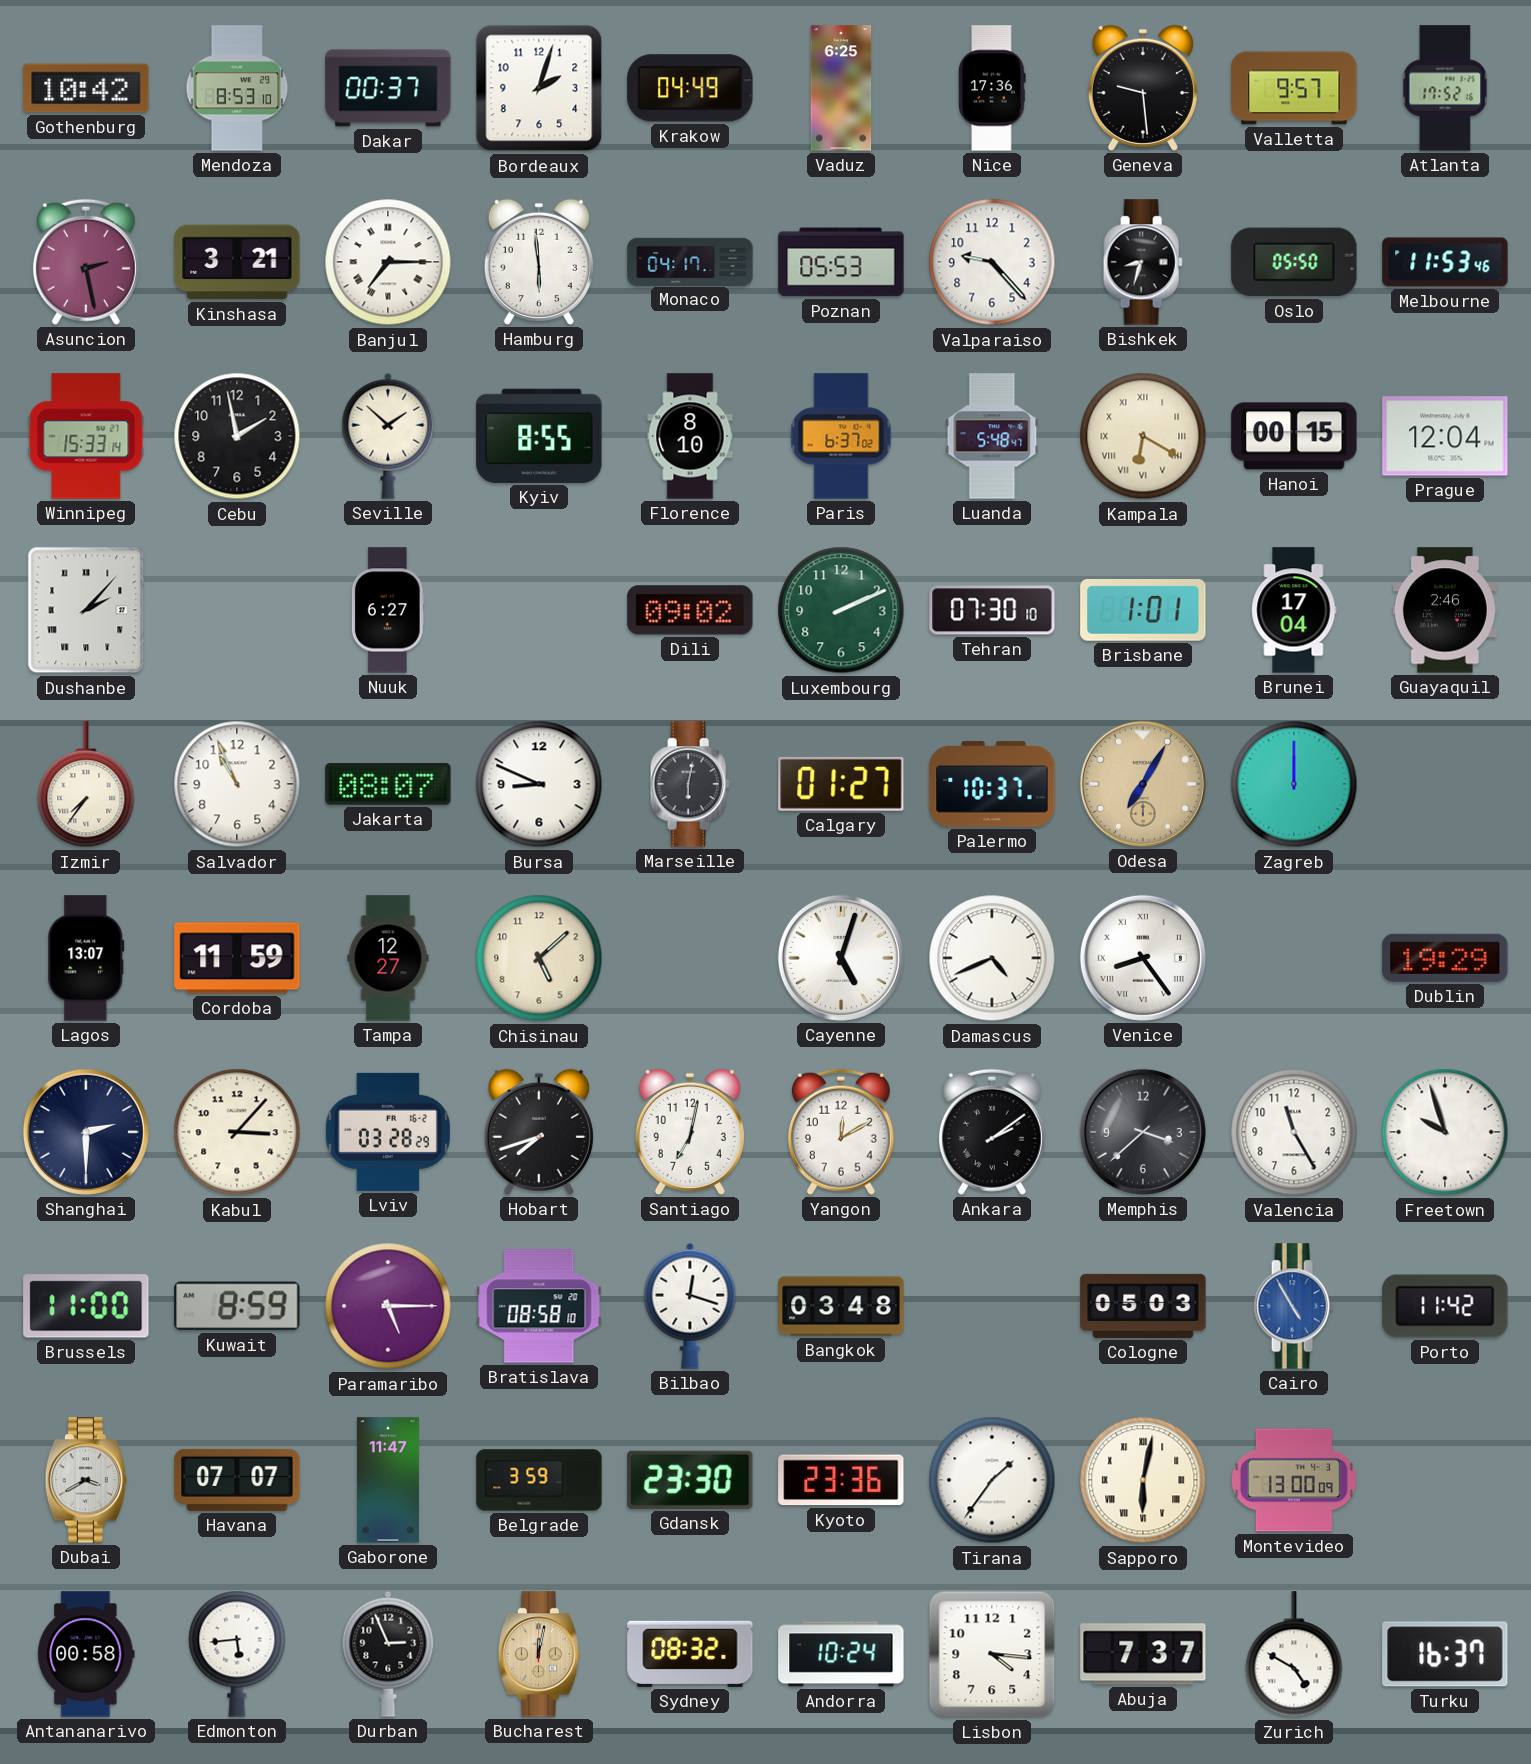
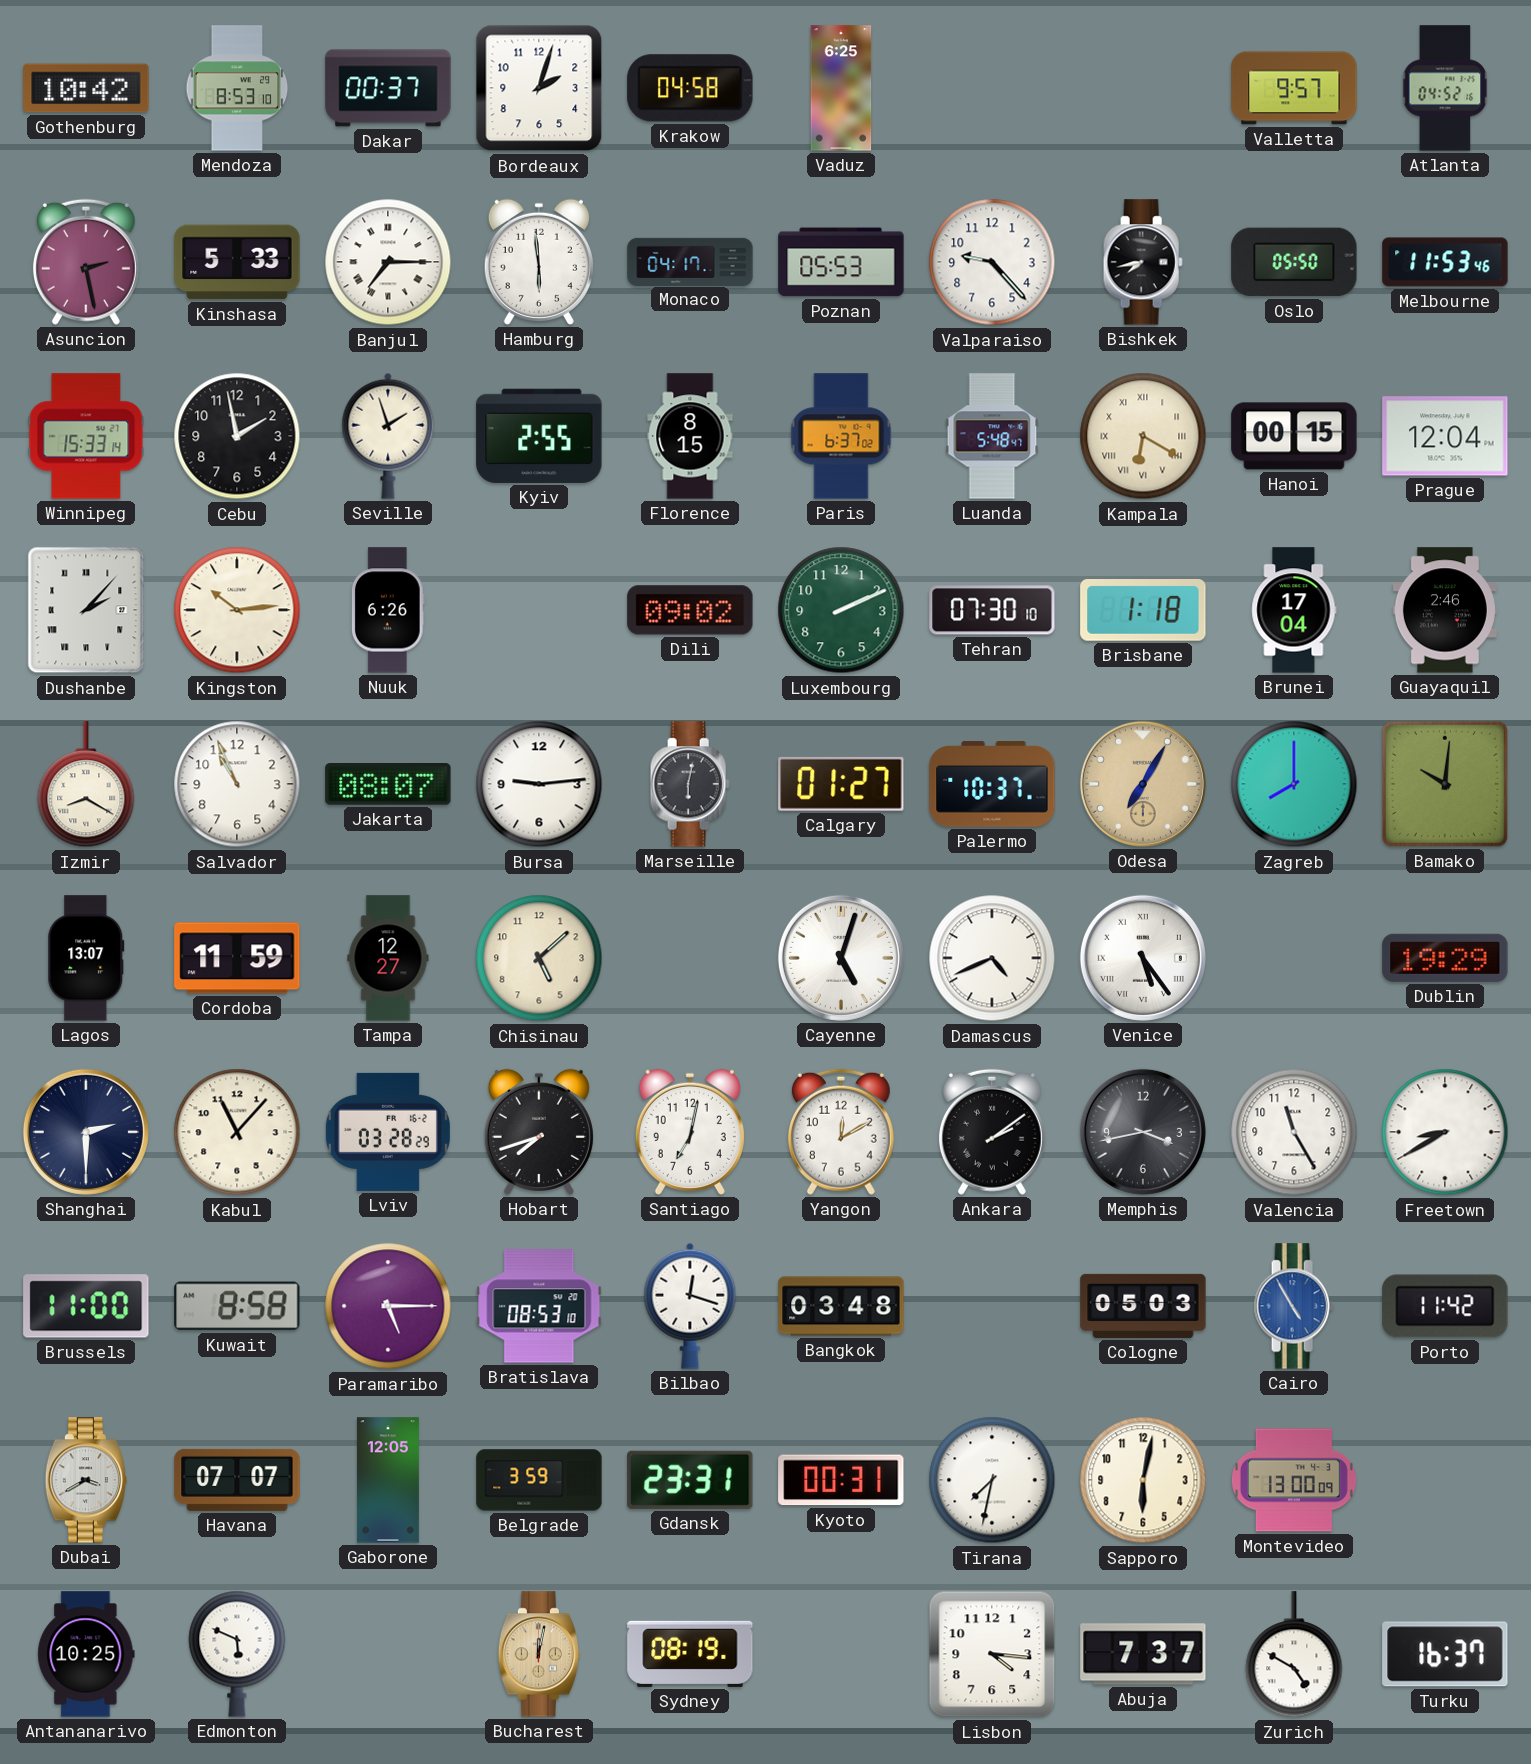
Krakow: 04:49 -> 04:58
Nice: 17:36 -> none
Geneva: 9:29 -> none
Atlanta: 17:52 -> 04:52
Kinshasa: 3:21 -> 5:33
Bishkek: 8:33 -> 7:43
Seville: 1:52 -> 1:57
Kyiv: 8:55 -> 2:55
Florence: 8:10 -> 8:15
Kingston: none -> 10:14
Nuuk: 6:27 -> 6:26
Brisbane: 1:01 -> 1:18
Izmir: 7:36 -> 8:20
Bursa: 8:49 -> 9:14
Zagreb: 12:00 -> 8:00
Bamako: none -> 10:01
Venice: 8:24 -> 5:24
Kabul: 3:07 -> 11:07
Memphis: 3:38 -> 3:43
Freetown: 9:57 -> 8:40
Kuwait: 8:59 -> 8:58
Bratislava: 08:58 -> 08:53
Gaborone: 11:47 -> 12:05
Gdansk: 23:30 -> 23:31
Kyoto: 23:36 -> 00:31
Tirana: 1:36 -> 7:32
Sapporo numerals: Roman -> Arabic
Antananarivo: 00:58 -> 10:25
Edmonton: 5:44 -> 5:49
Durban: 2:56 -> none
Sydney: 08:32 -> 08:19
Andorra: 10:24 -> none
